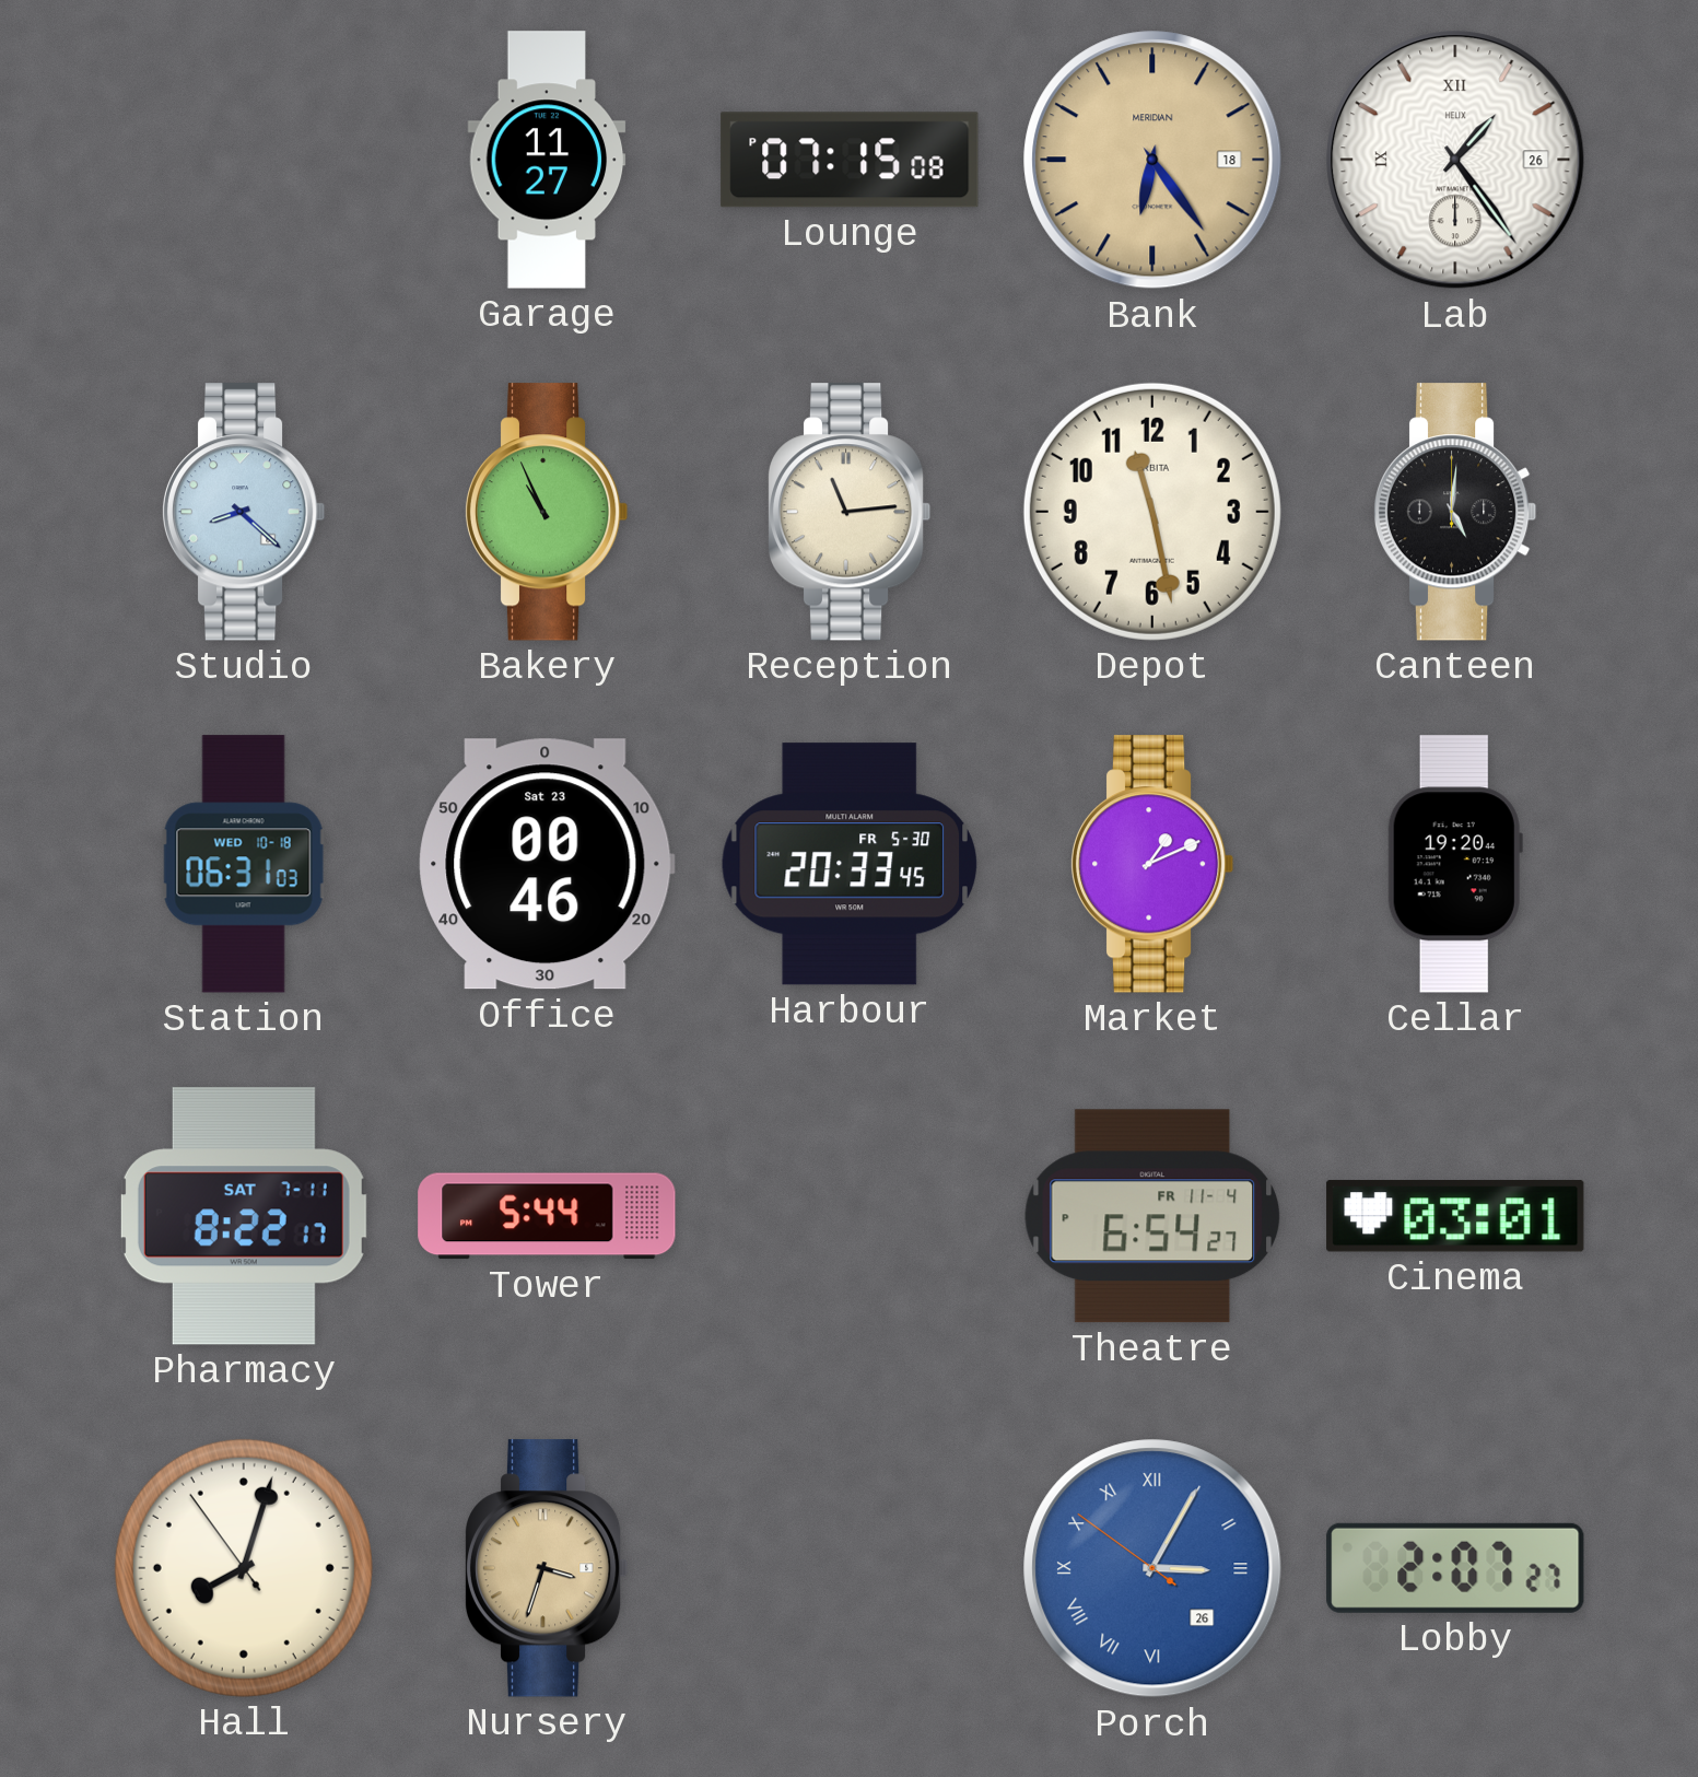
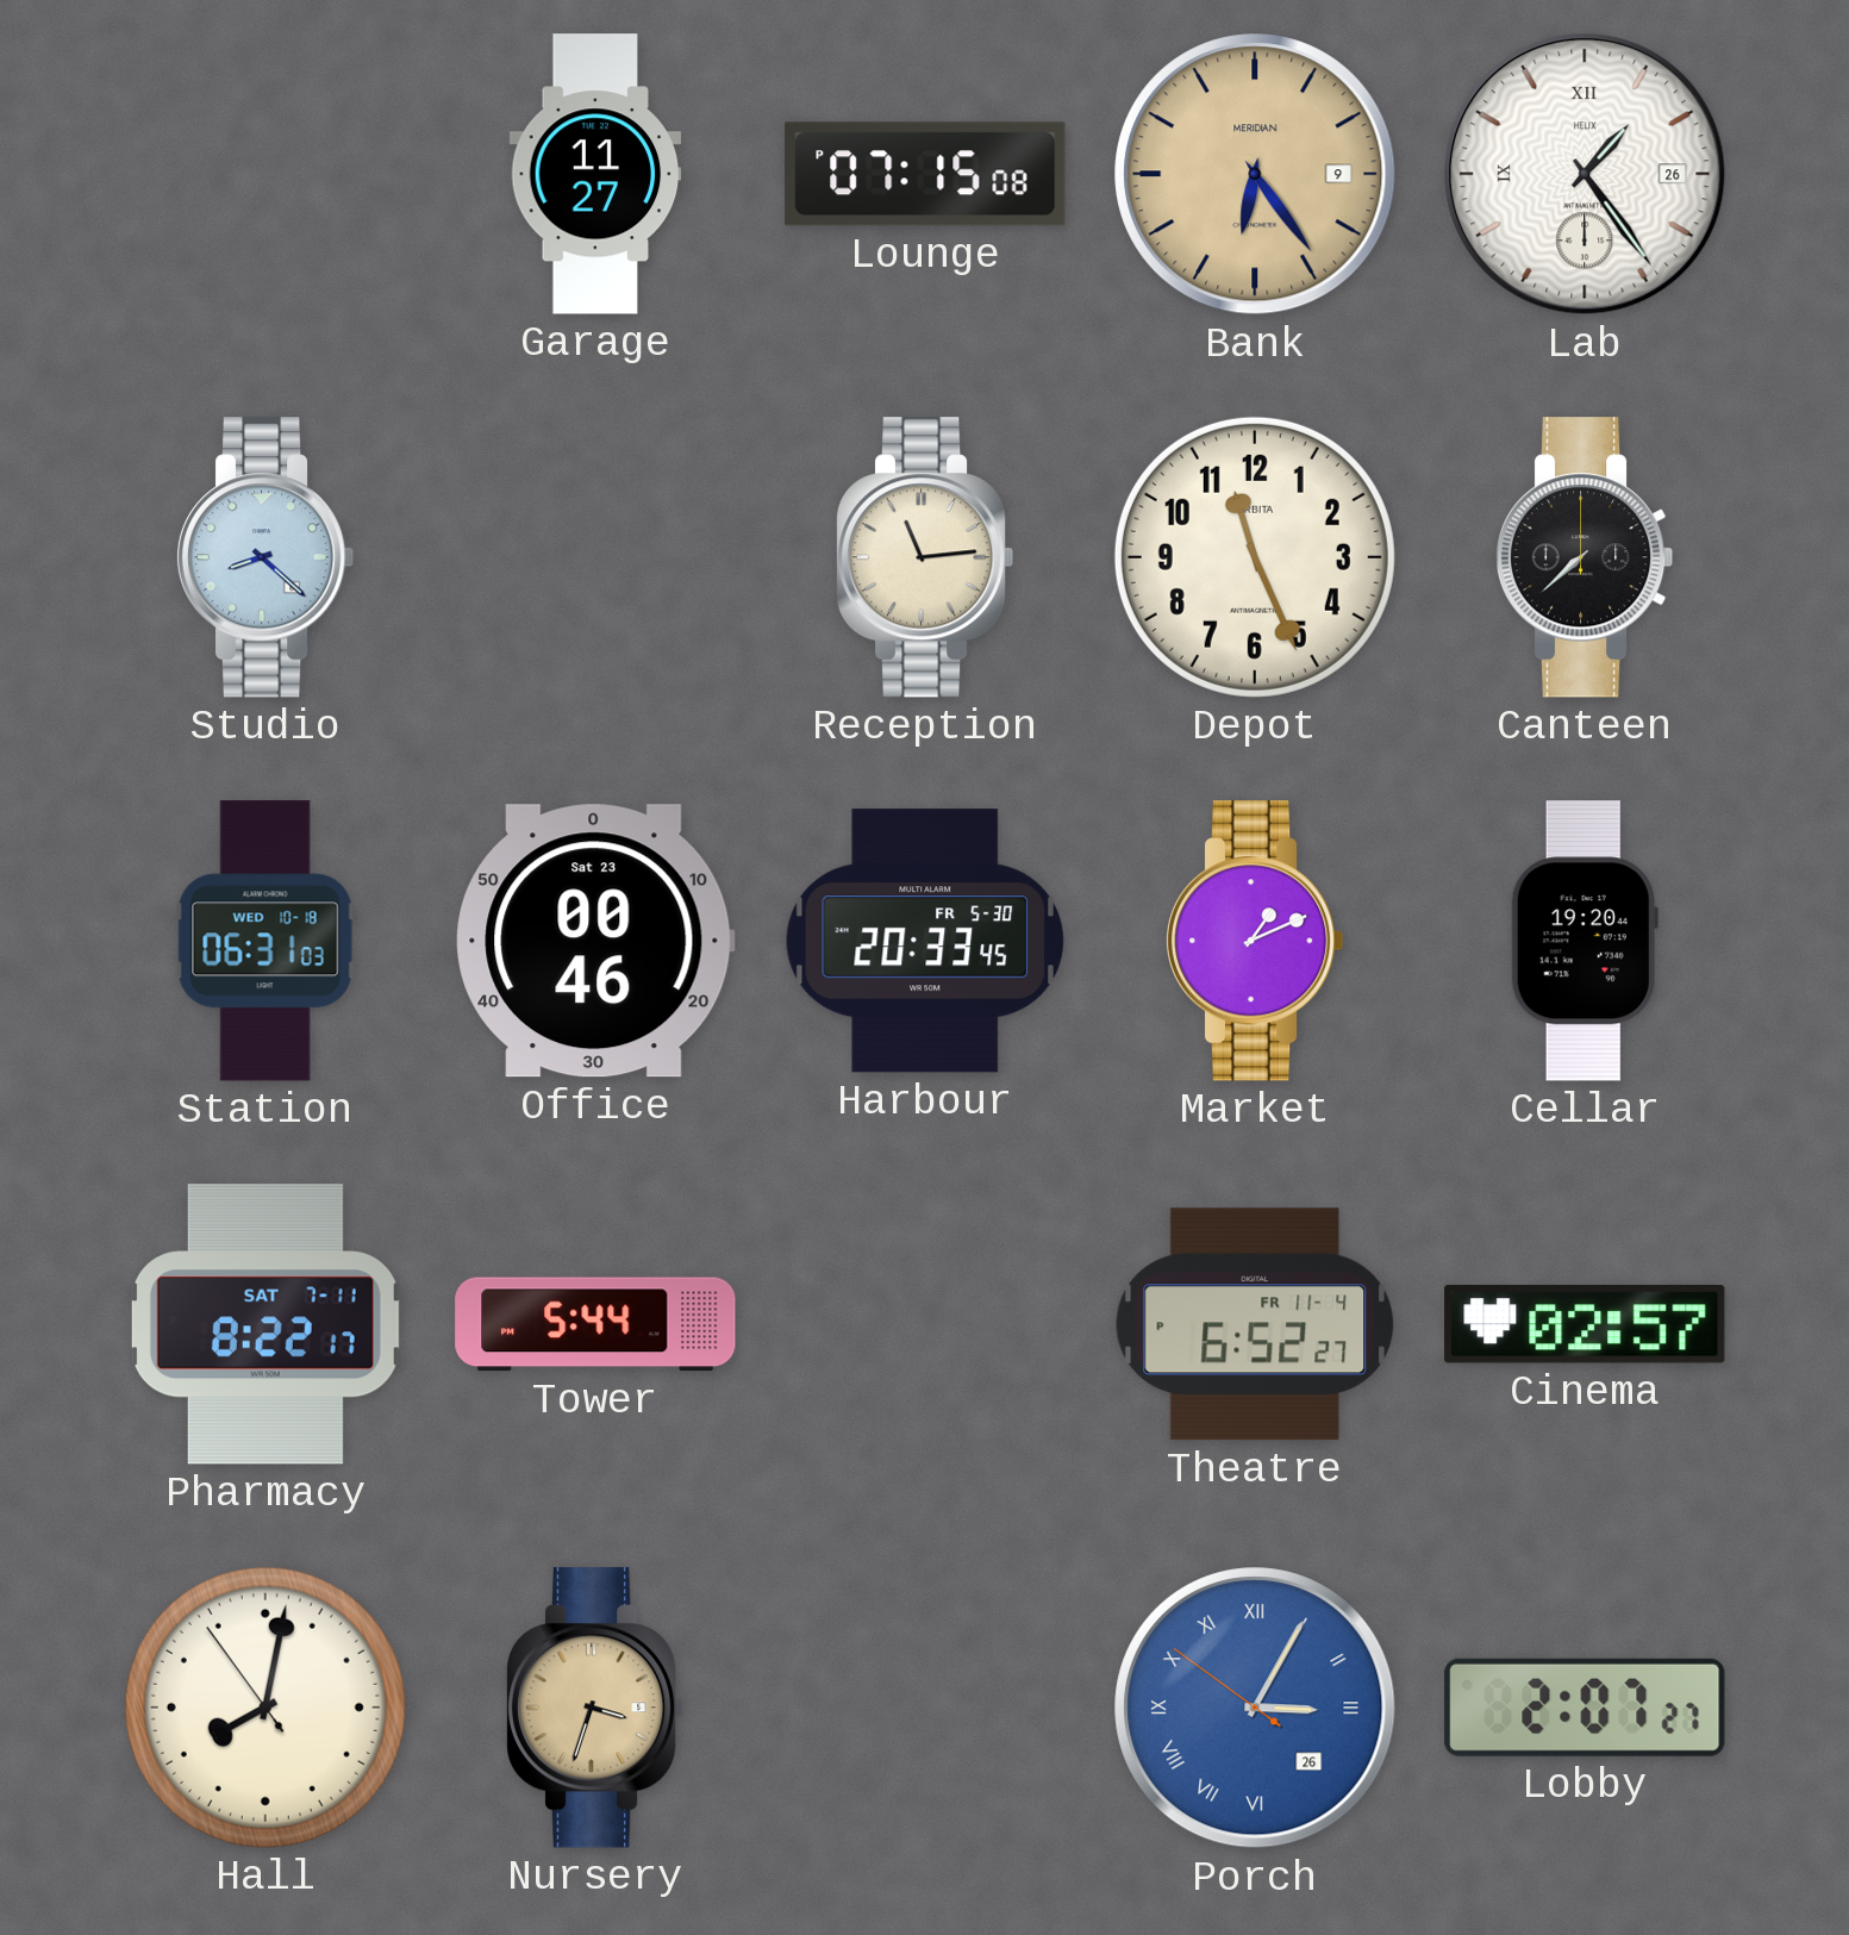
Bank date: 18 -> 9
Bakery: 10:56 -> none
Depot: 11:28 -> 11:26
Canteen: 5:01 -> 7:38
Theatre: 6:54 -> 6:52
Cinema: 03:01 -> 02:57
Hall: 8:02 -> 8:01
